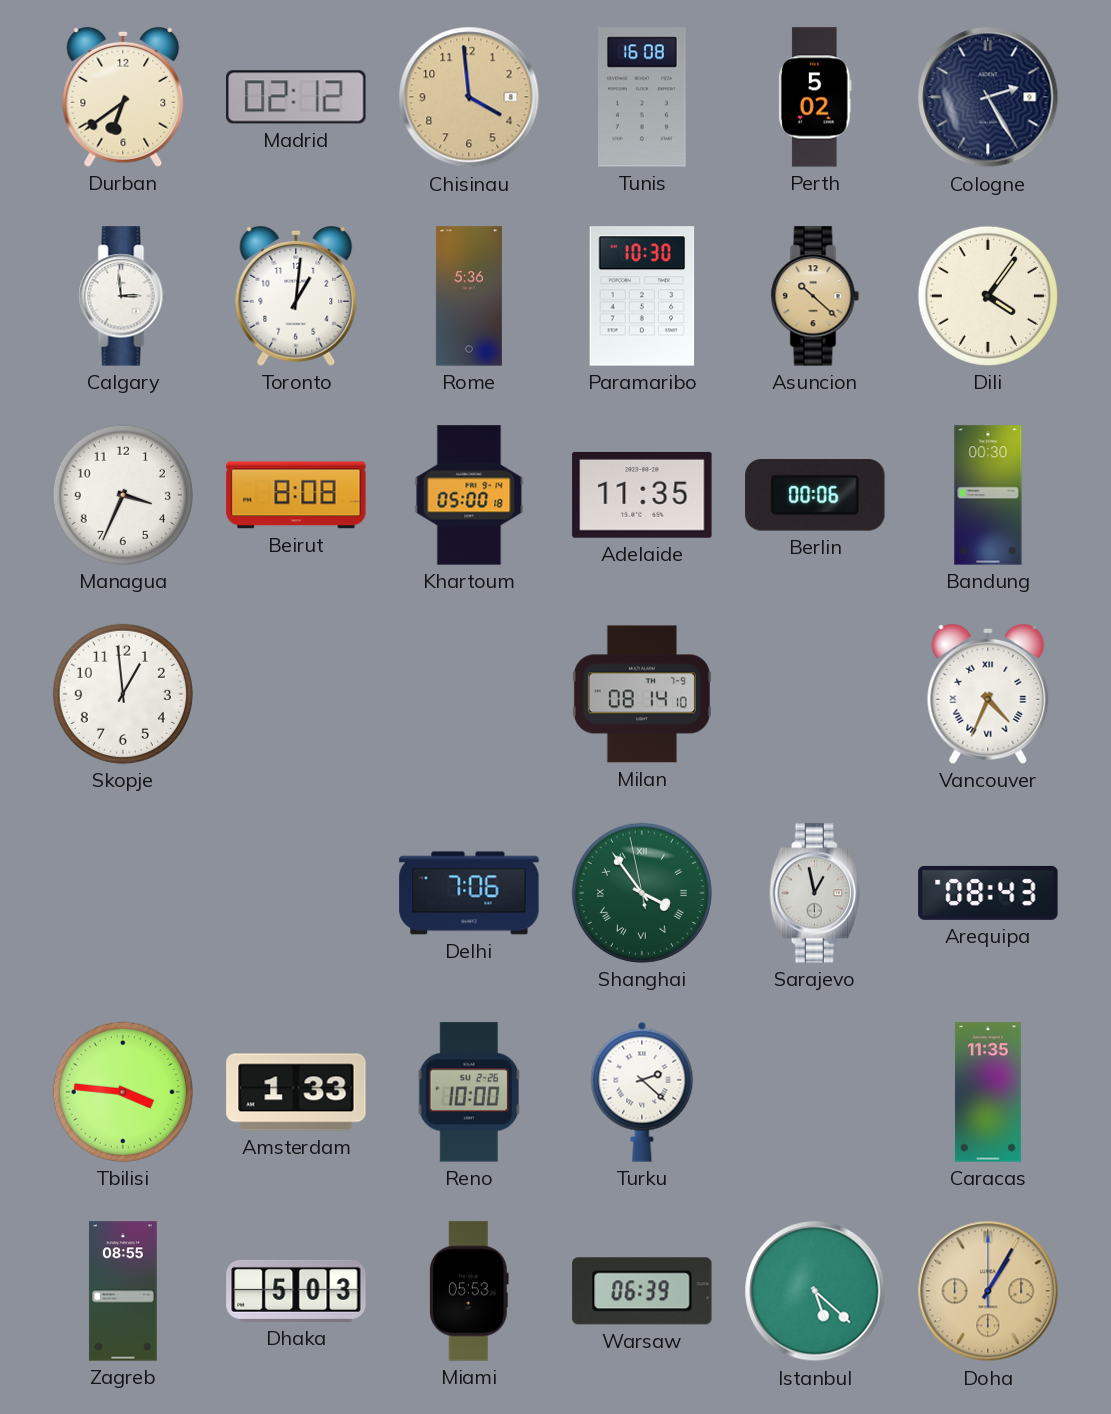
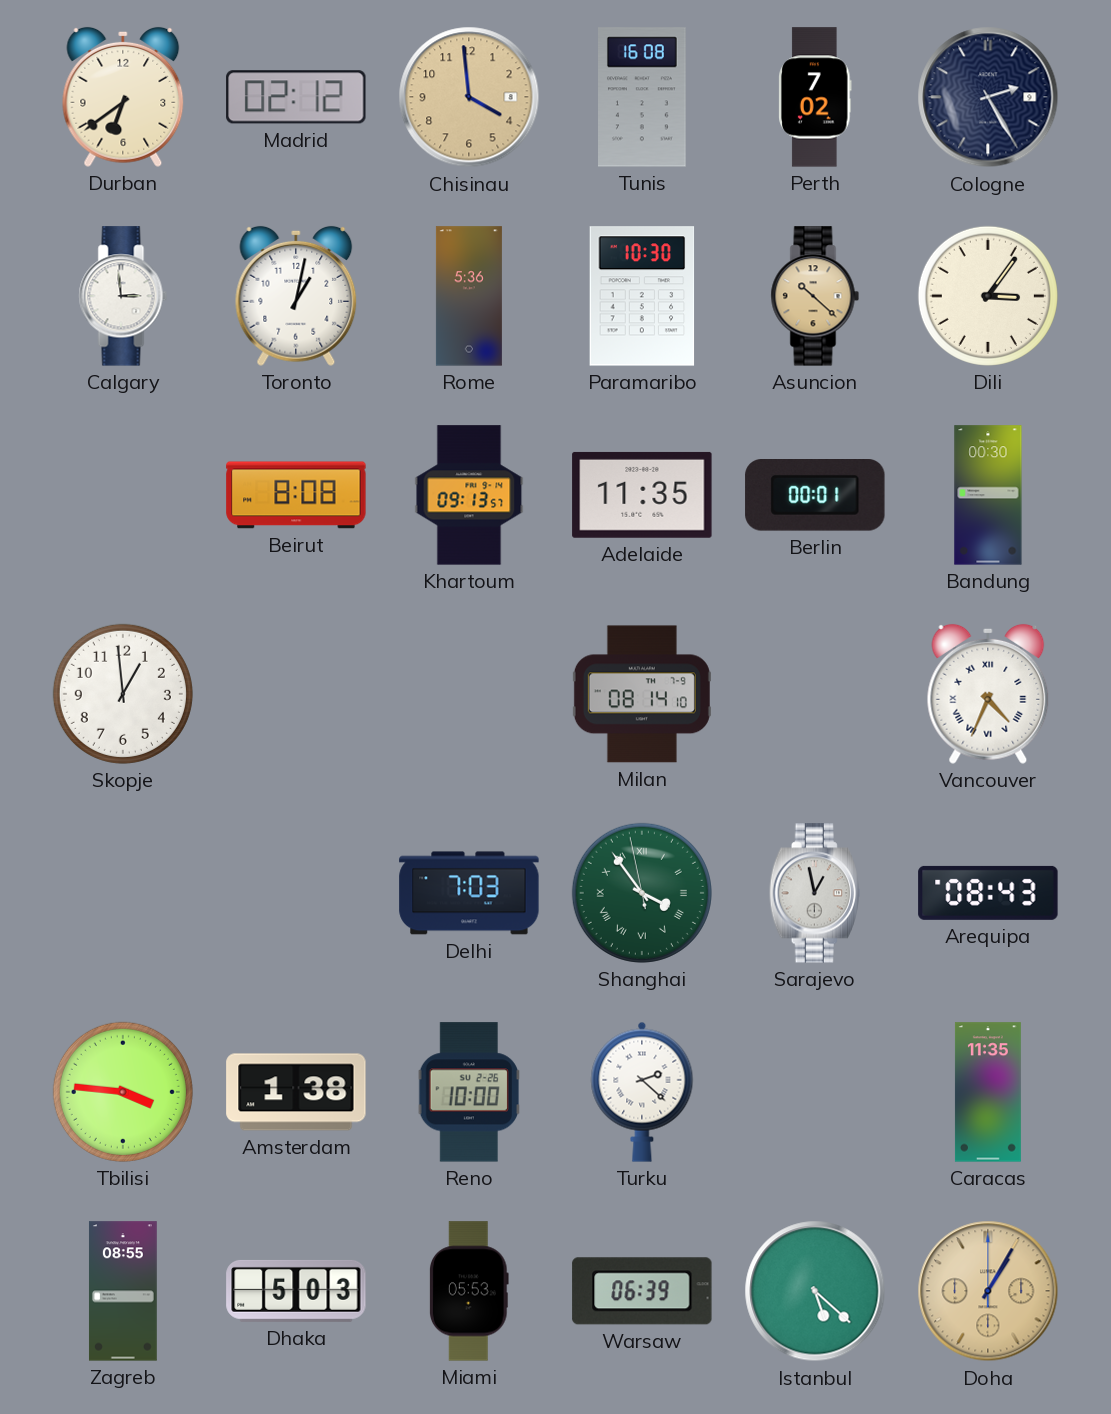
Perth: 5:02 -> 7:02
Toronto: 1:01 -> 1:02
Dili: 4:06 -> 3:06
Managua: 3:34 -> none
Khartoum: 05:00 -> 09:13
Berlin: 00:06 -> 00:01
Delhi: 7:06 -> 7:03
Amsterdam: 1:33 -> 1:38
